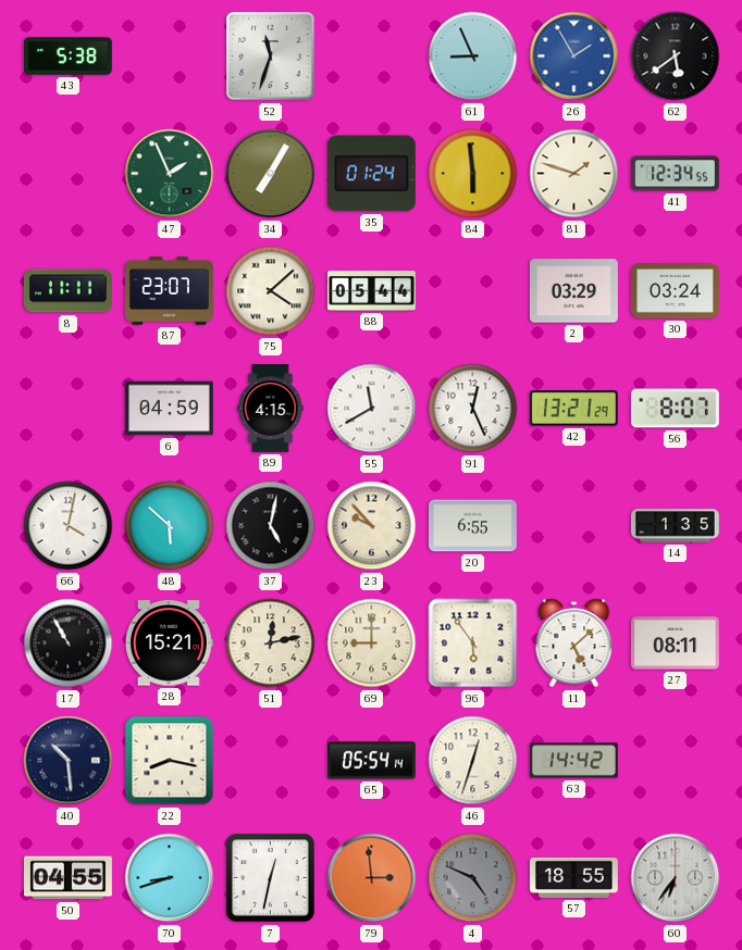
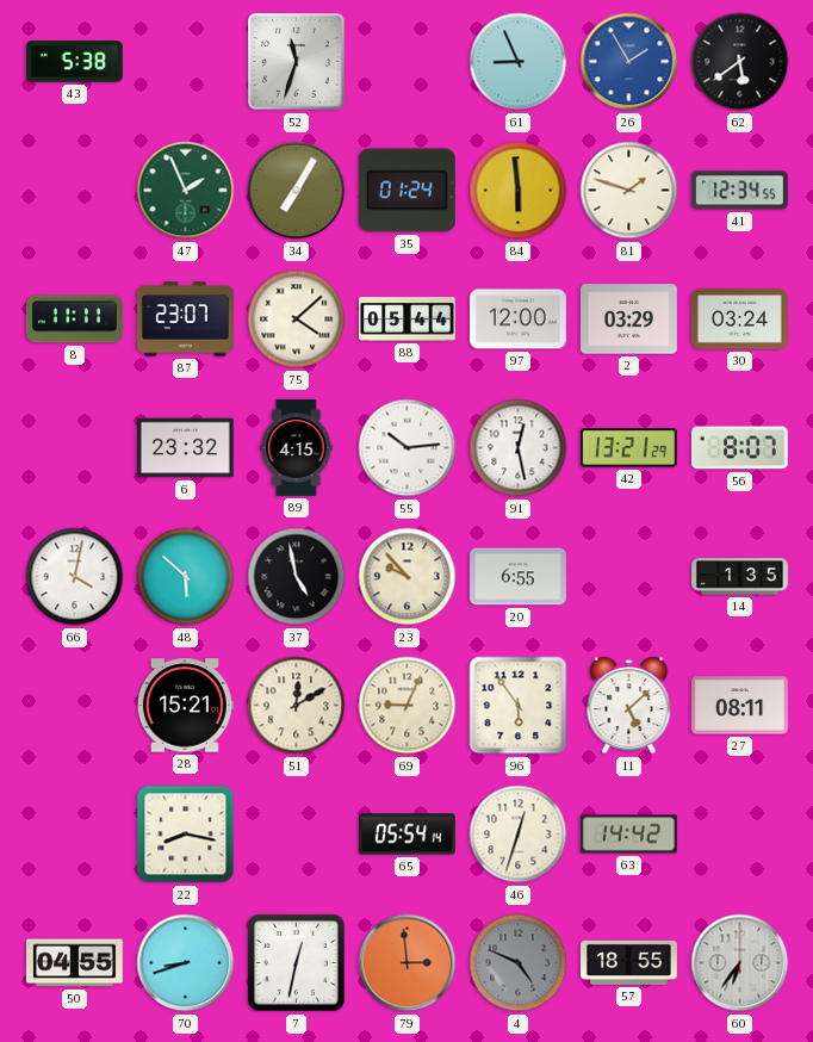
97: none -> 12:00
6: 04:59 -> 23:32
55: 11:40 -> 10:14
91: 12:26 -> 12:28
37: 5:02 -> 4:58
17: 10:55 -> none
51: 12:13 -> 12:10
69: 9:00 -> 9:04
40: 10:29 -> none
